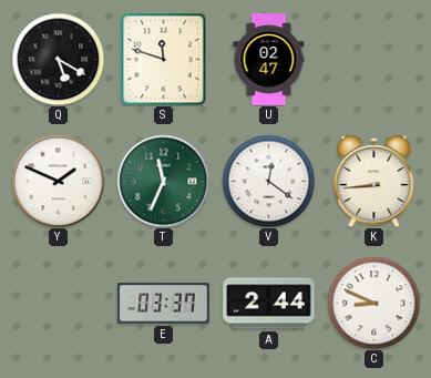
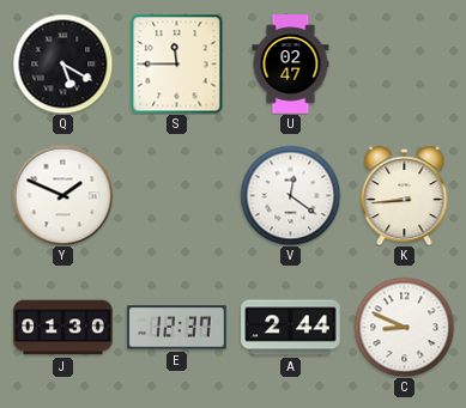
S: 11:48 -> 11:45
T: 11:34 -> none
J: none -> 01:30
E: 03:37 -> 12:37
